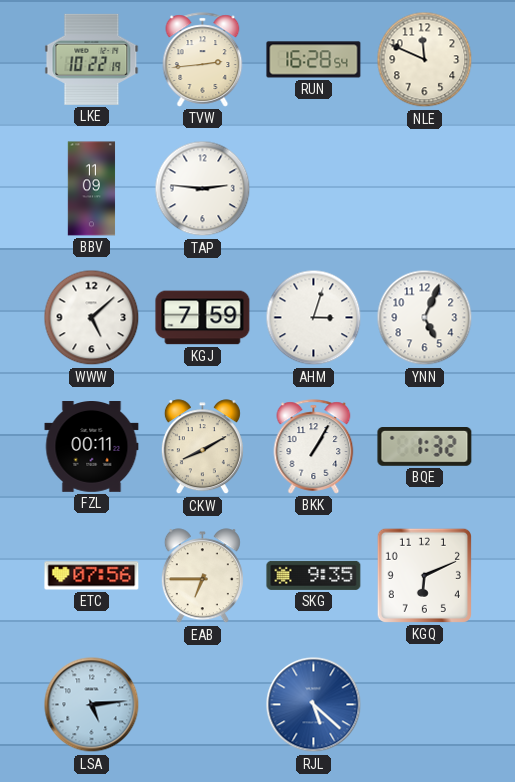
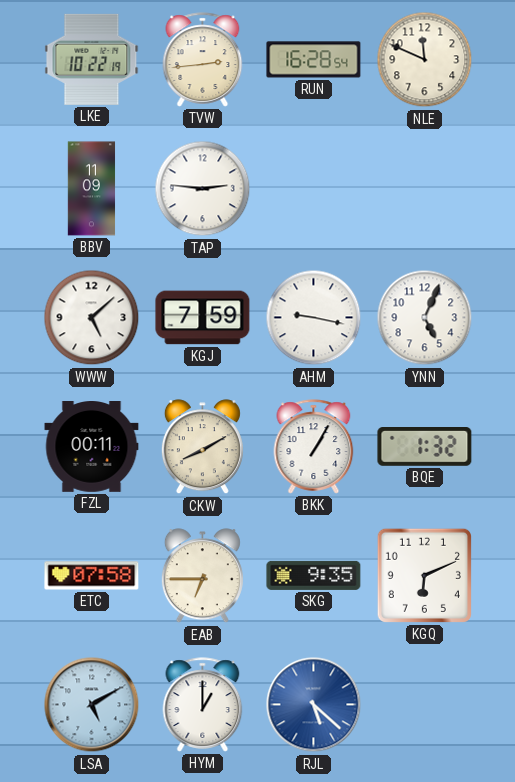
AHM: 3:03 -> 9:17
ETC: 07:56 -> 07:58
LSA: 5:14 -> 5:10
HYM: none -> 1:00
